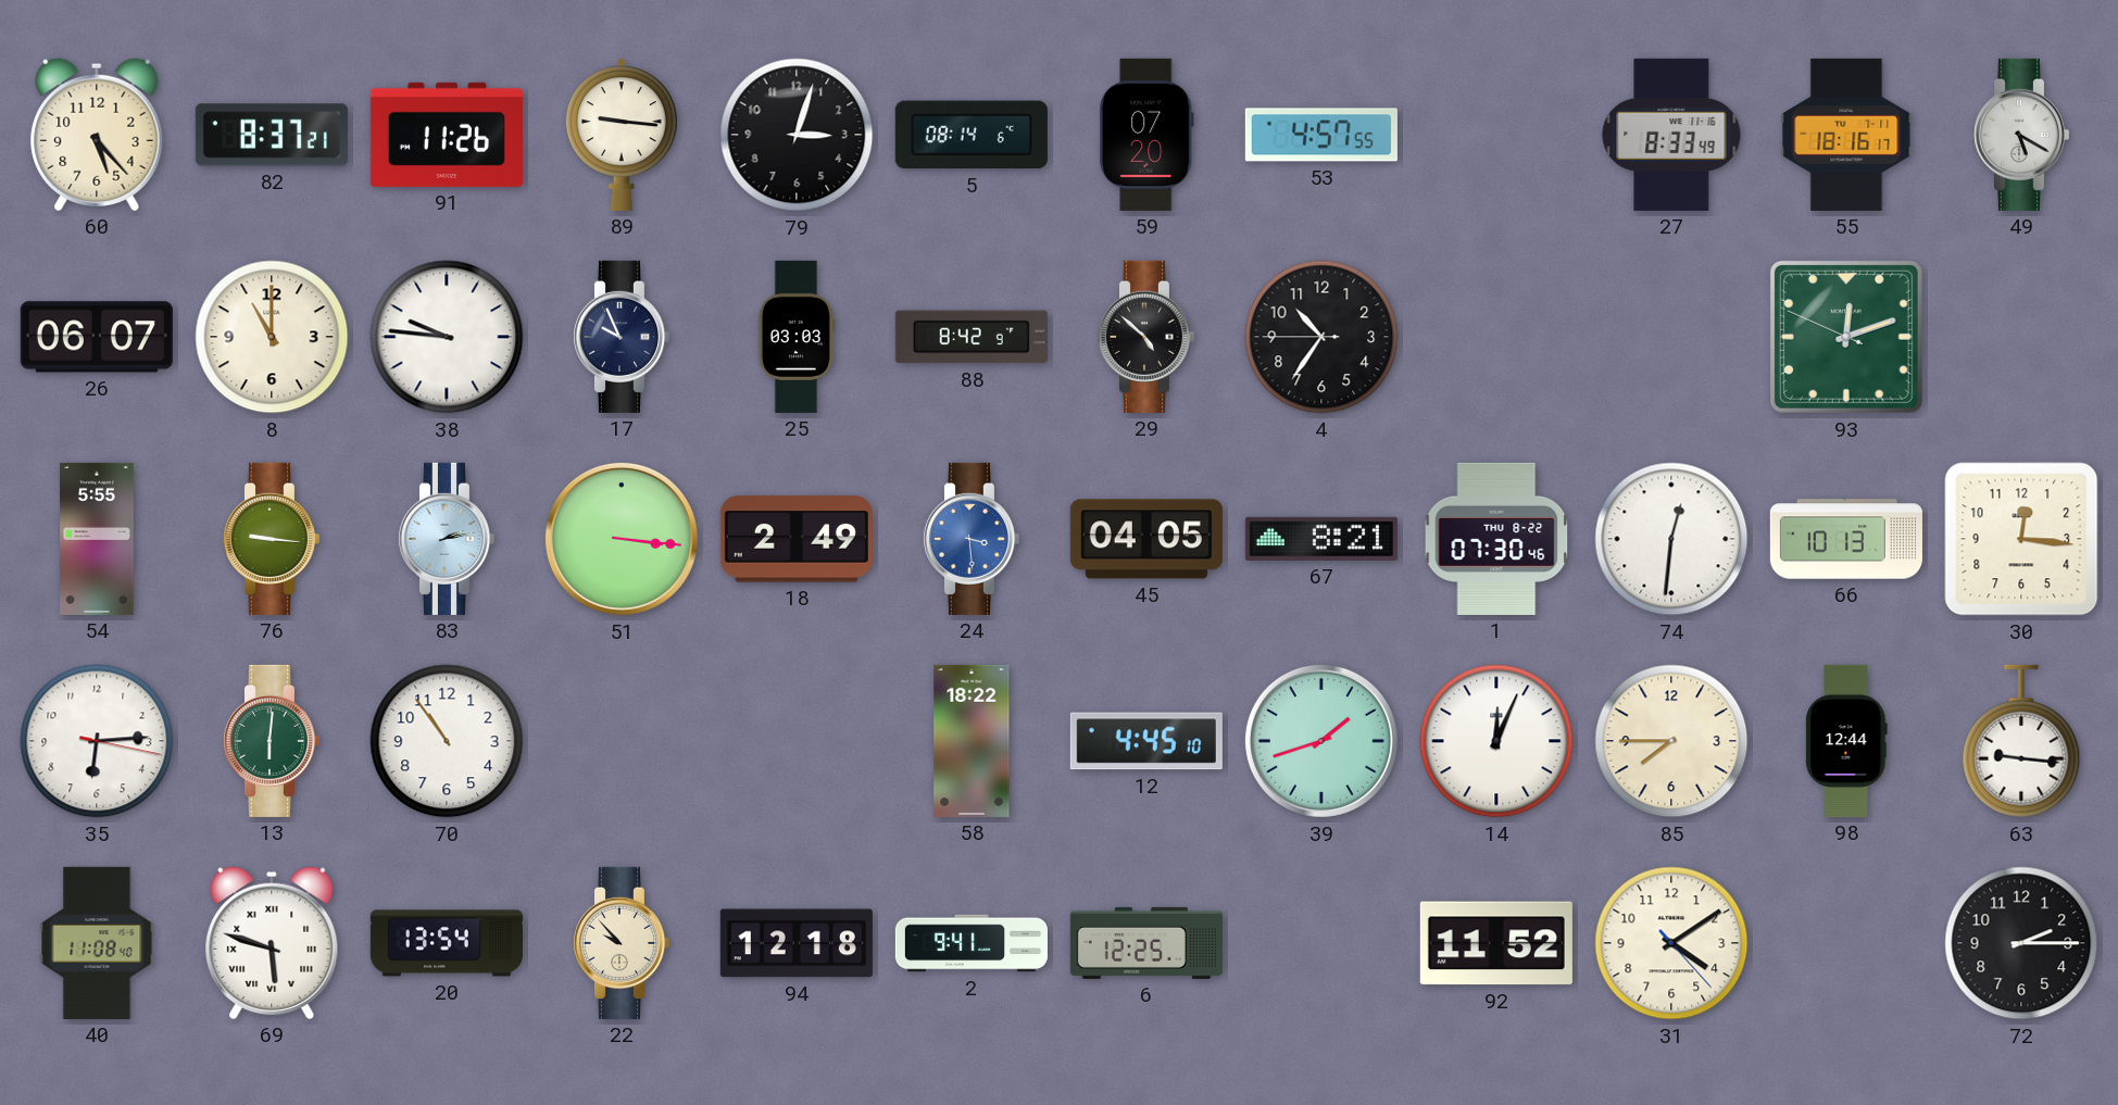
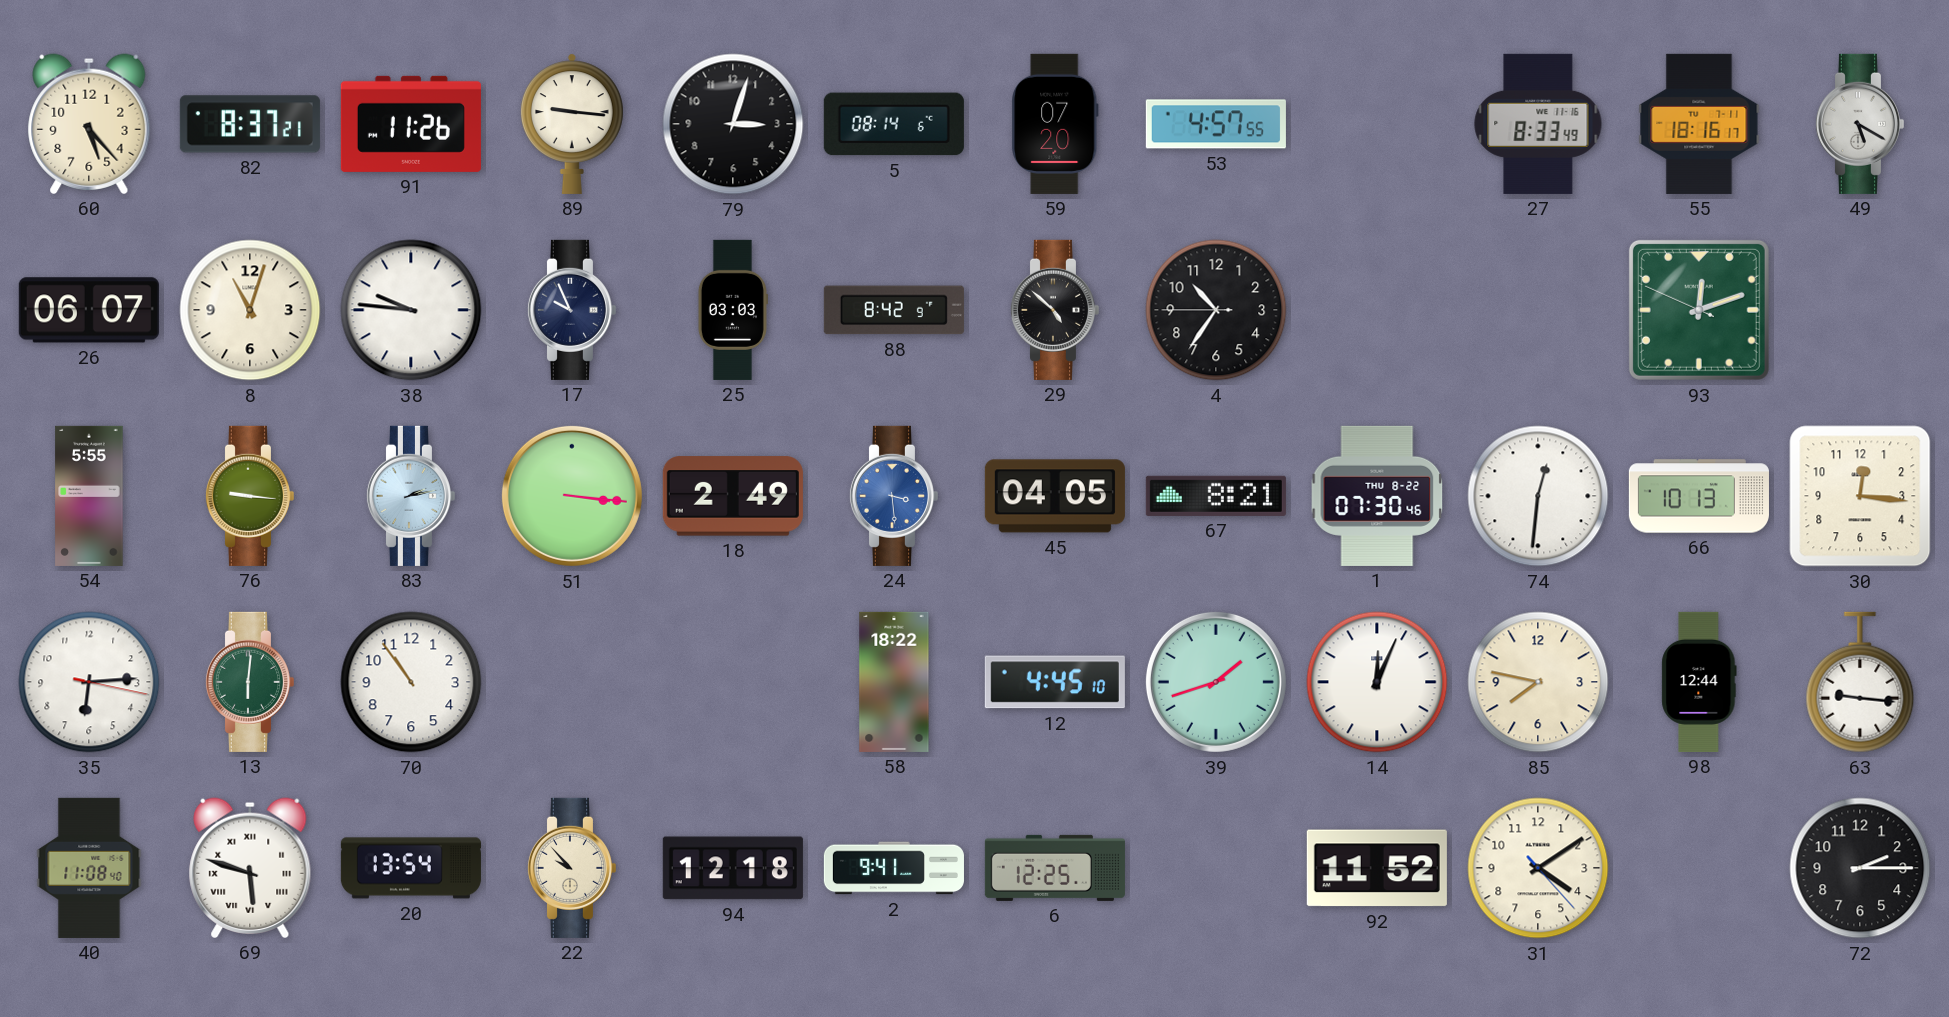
8: 11:00 -> 11:03
85: 7:45 -> 7:47
